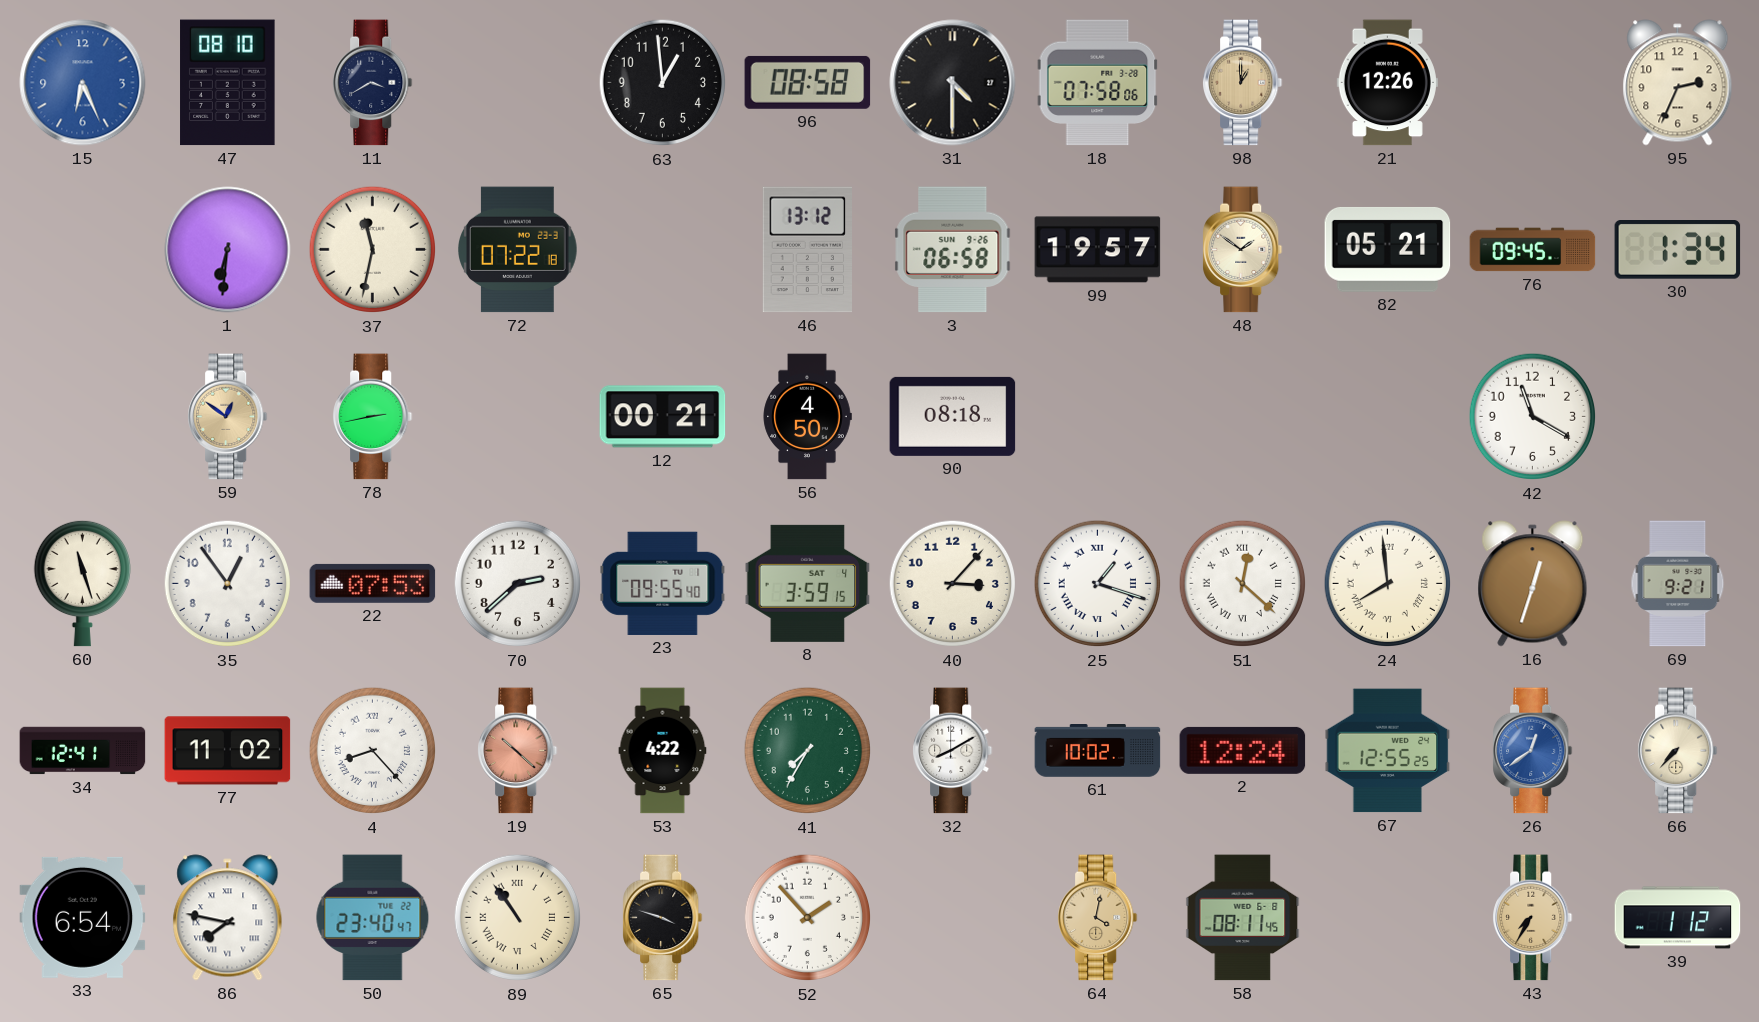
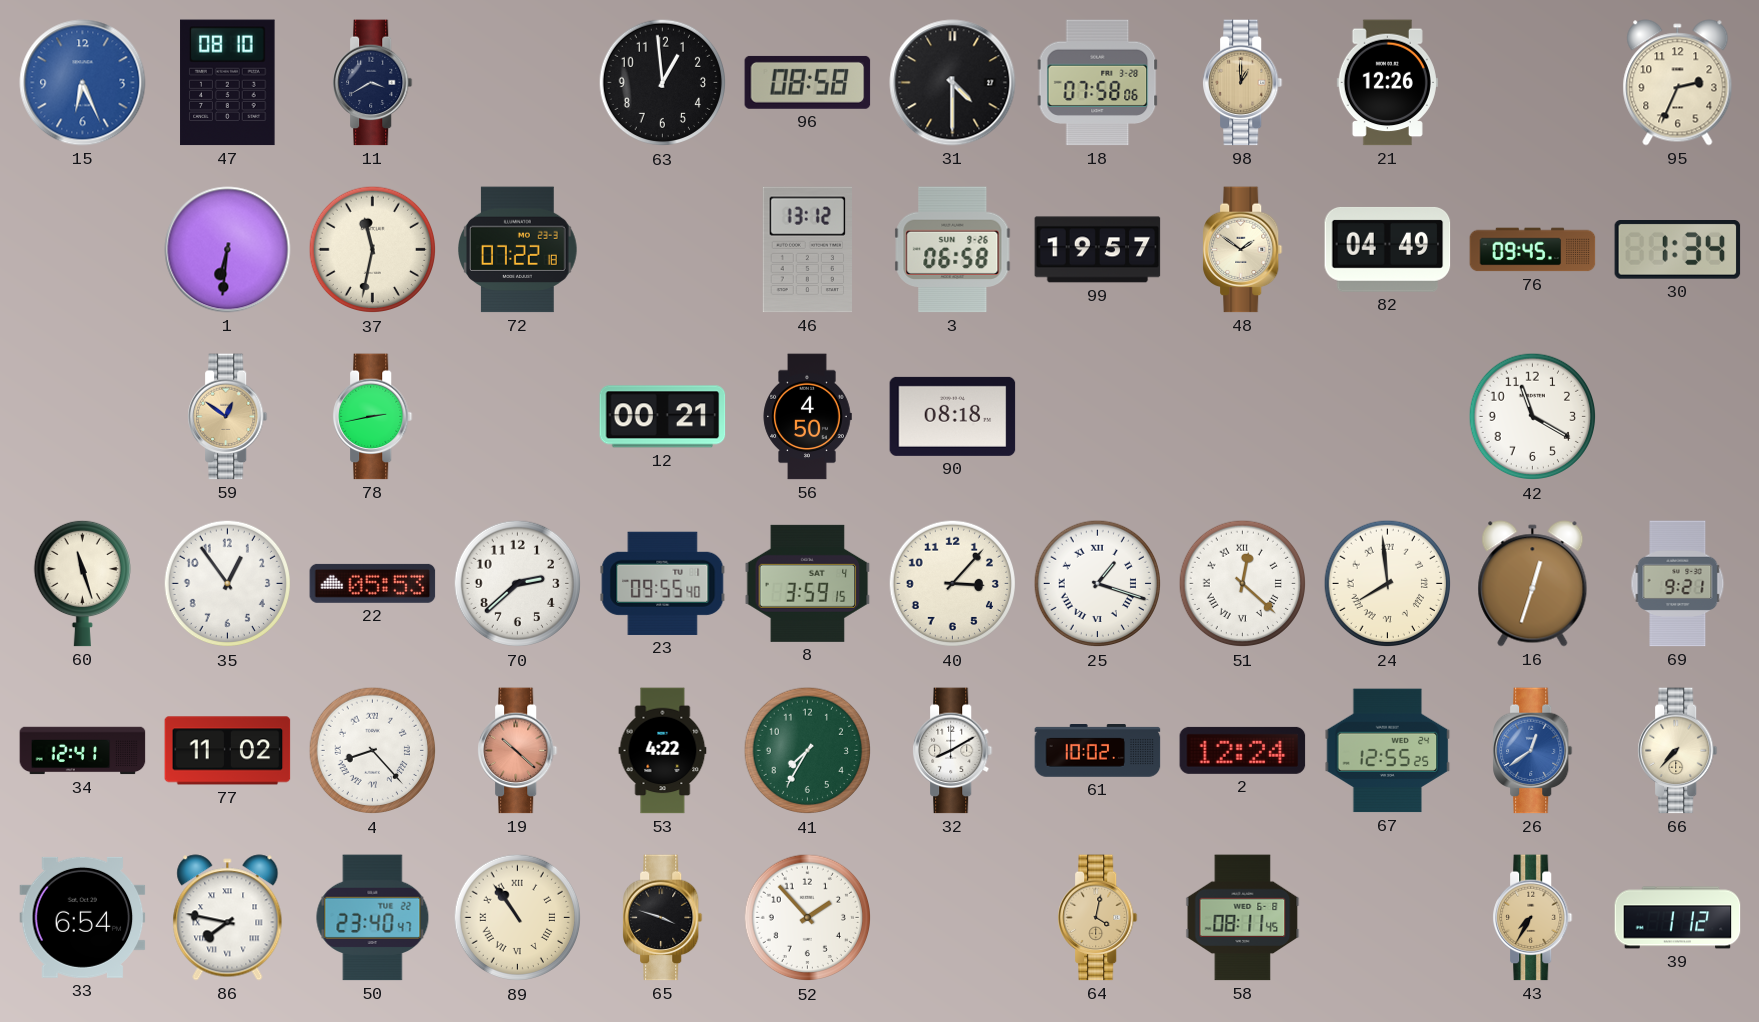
82: 05:21 -> 04:49
22: 07:53 -> 05:53
